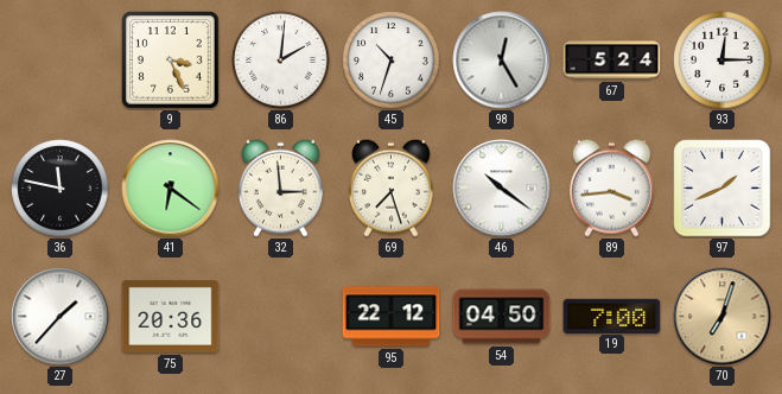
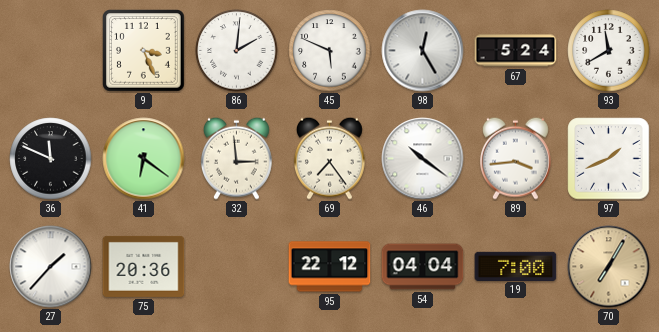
45: 10:33 -> 5:49
93: 12:15 -> 11:40
36: 11:47 -> 11:49
69: 7:27 -> 7:24
54: 04:50 -> 04:04
70: 7:03 -> 7:05
